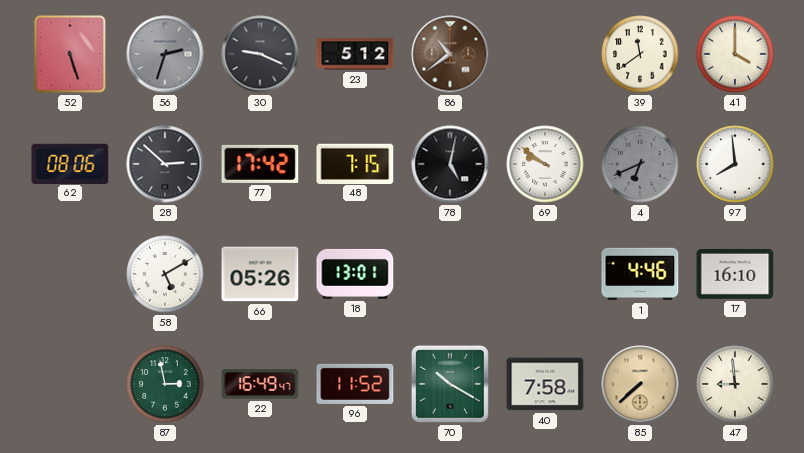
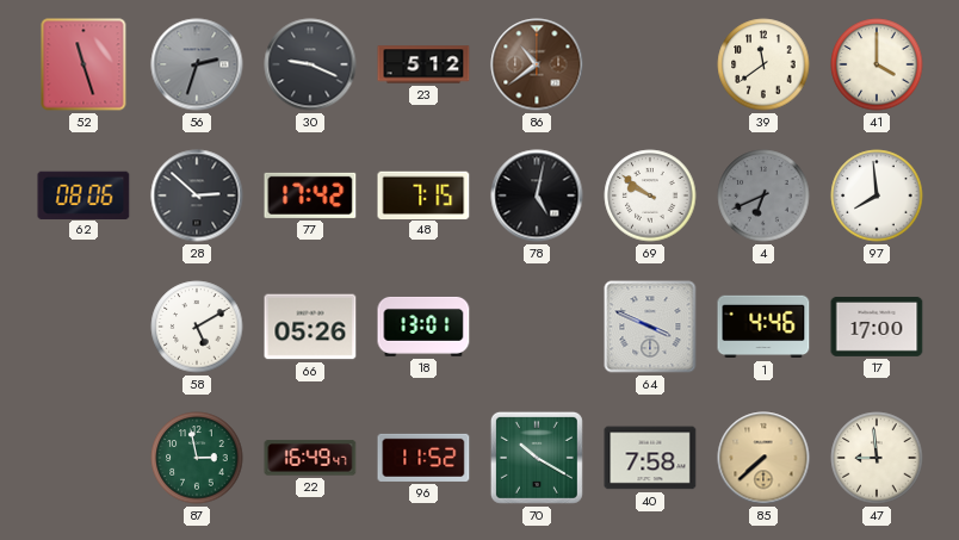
52: 5:27 -> 11:27
64: none -> 3:49
17: 16:10 -> 17:00
